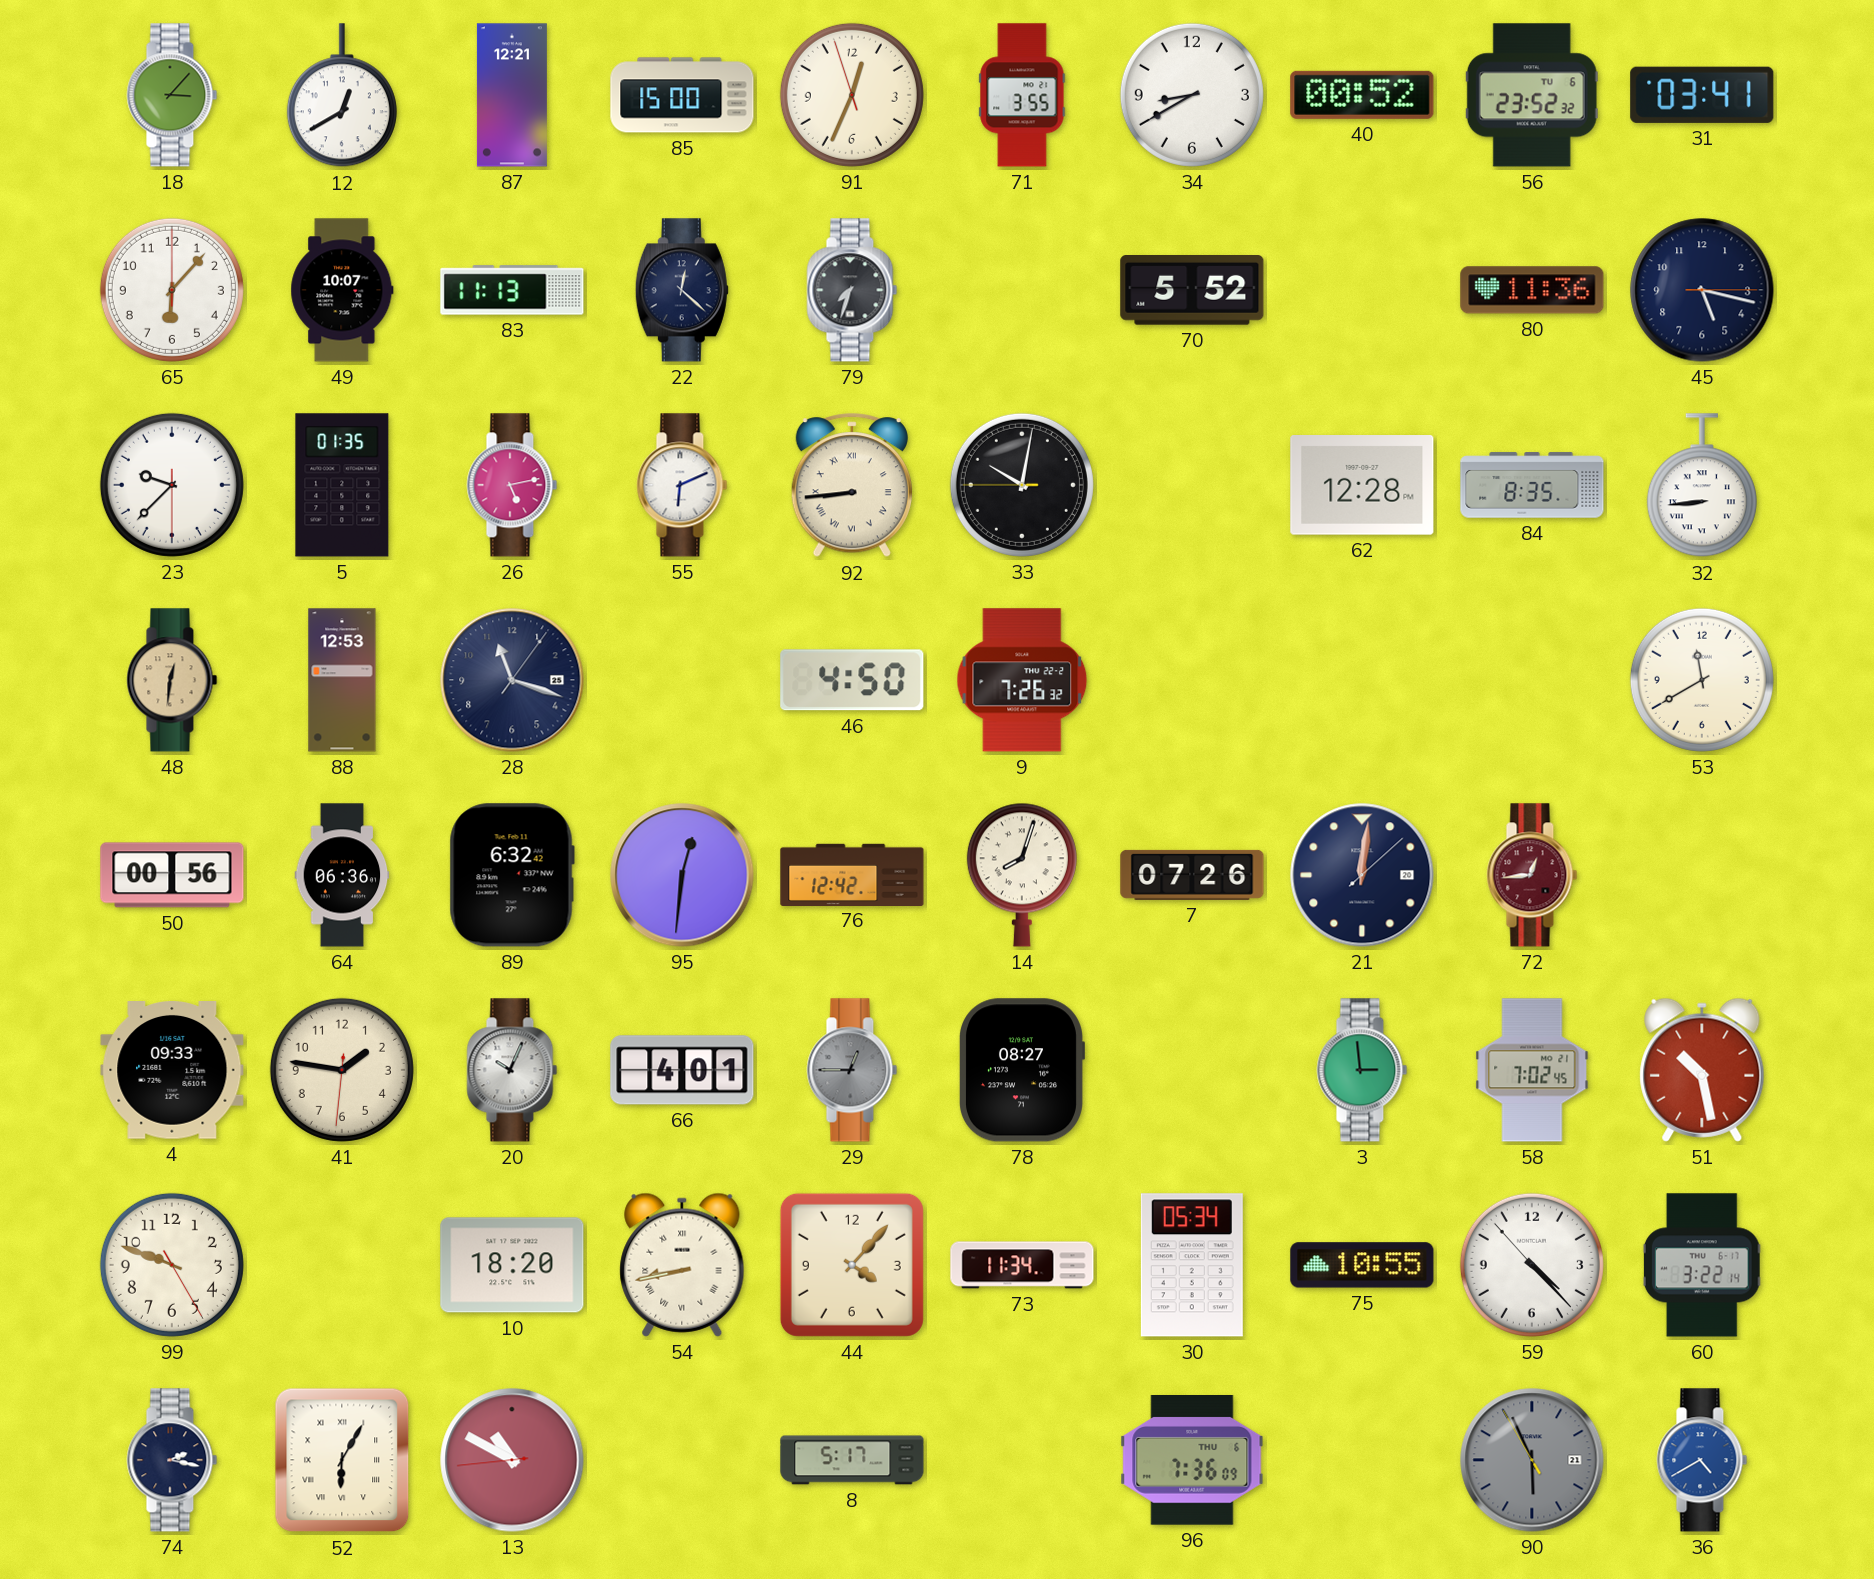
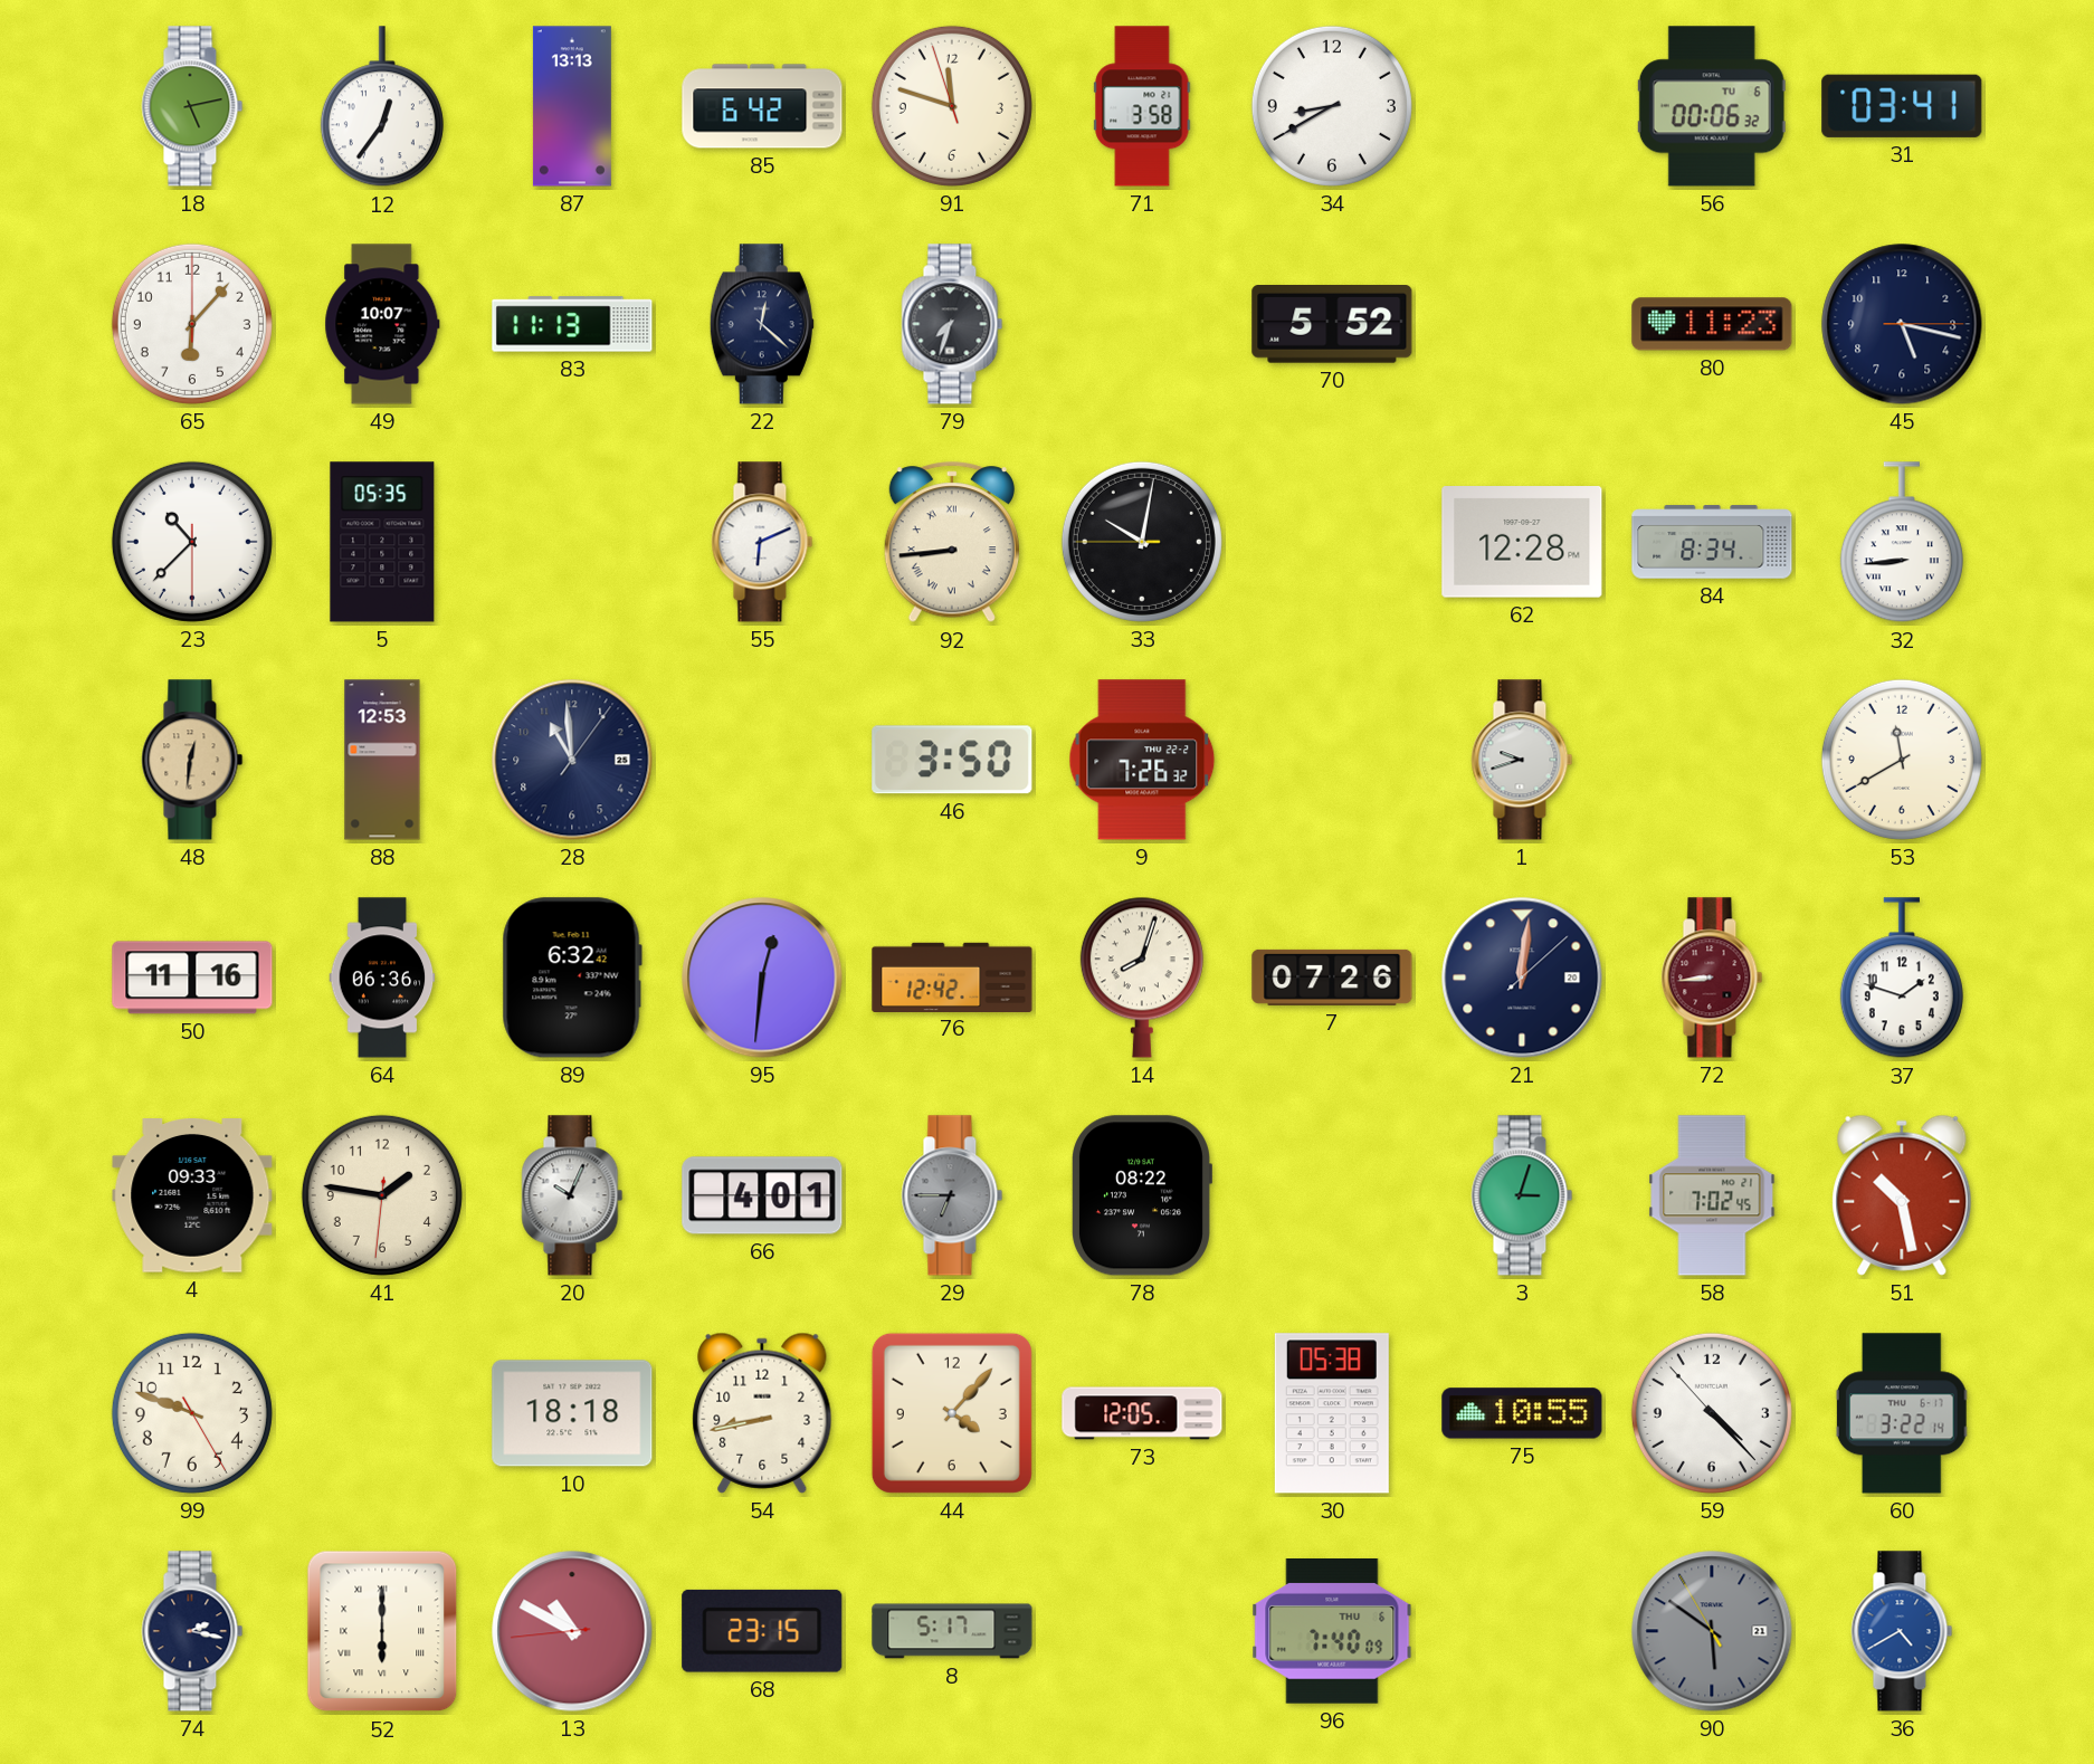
18: 3:07 -> 5:13
12: 12:40 -> 12:36
87: 12:21 -> 13:13
85: 15:00 -> 6:42
91: 12:33 -> 11:47
71: 3:55 -> 3:58
40: 00:52 -> none
56: 23:52 -> 00:06
80: 11:36 -> 11:23
23: 9:37 -> 10:37
5: 01:35 -> 05:35
26: 5:13 -> none
84: 8:35 -> 8:34
28: 11:18 -> 10:59
46: 4:50 -> 3:50
1: none -> 9:42
50: 00:56 -> 11:16
72: 12:44 -> 8:44
37: none -> 1:48
29: 12:45 -> 6:45
78: 08:27 -> 08:22
3: 2:59 -> 3:03
10: 18:20 -> 18:18
54 numerals: Roman -> Arabic
73: 11:34 -> 12:05
30: 05:34 -> 05:38
52: 6:05 -> 6:00
68: none -> 23:15
96: 7:36 -> 7:40
90: 5:55 -> 5:50
